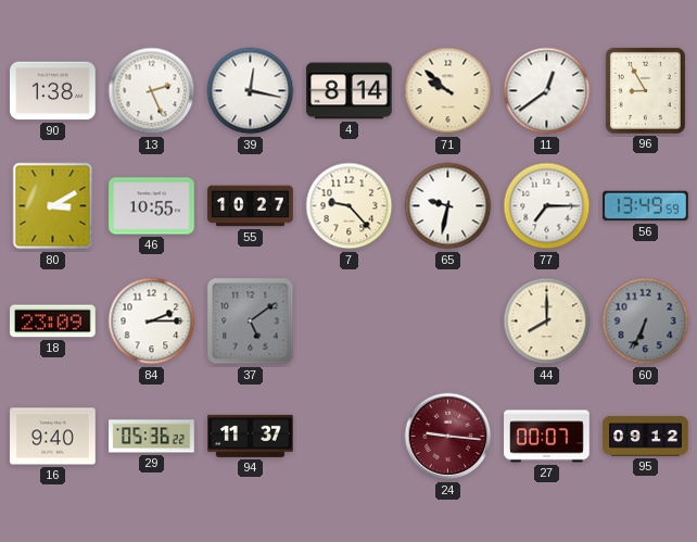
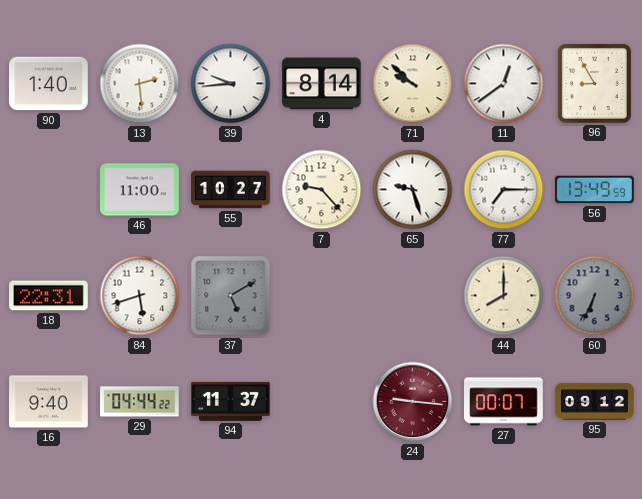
90: 1:38 -> 1:40
13: 2:26 -> 2:29
39: 12:17 -> 9:44
80: 3:10 -> none
46: 10:55 -> 11:00
65: 9:32 -> 9:27
18: 23:09 -> 22:31
84: 2:15 -> 5:42
37: 5:09 -> 5:10
29: 05:36 -> 04:44
